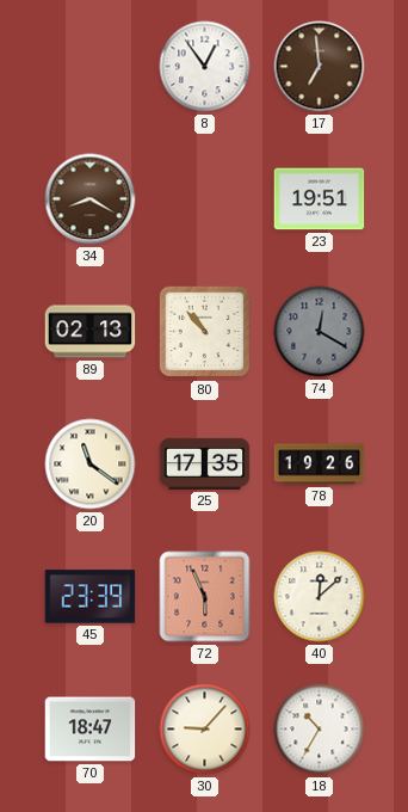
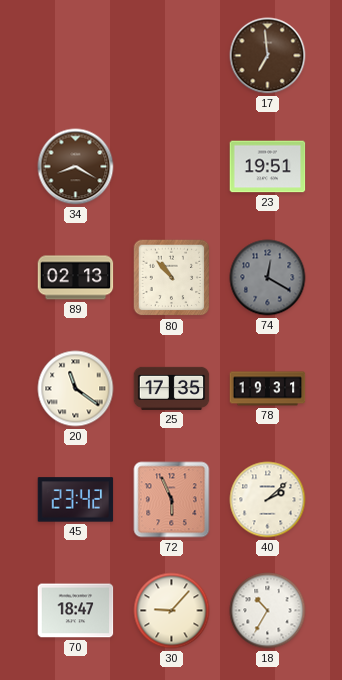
8: 12:54 -> none
78: 19:26 -> 19:31
45: 23:39 -> 23:42
40: 12:08 -> 2:08
